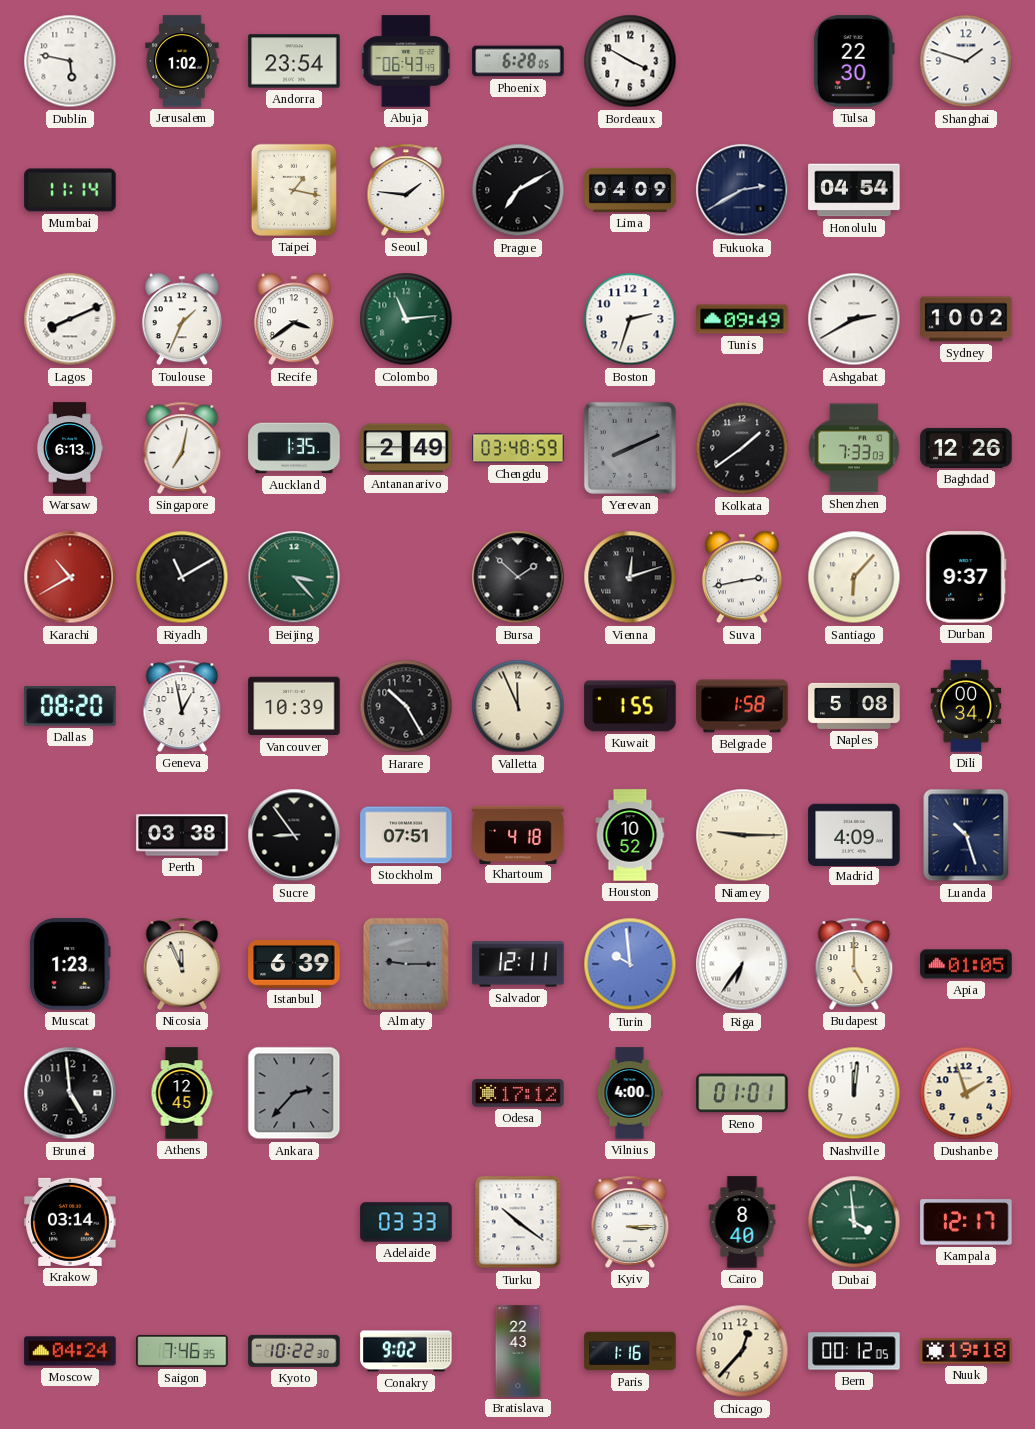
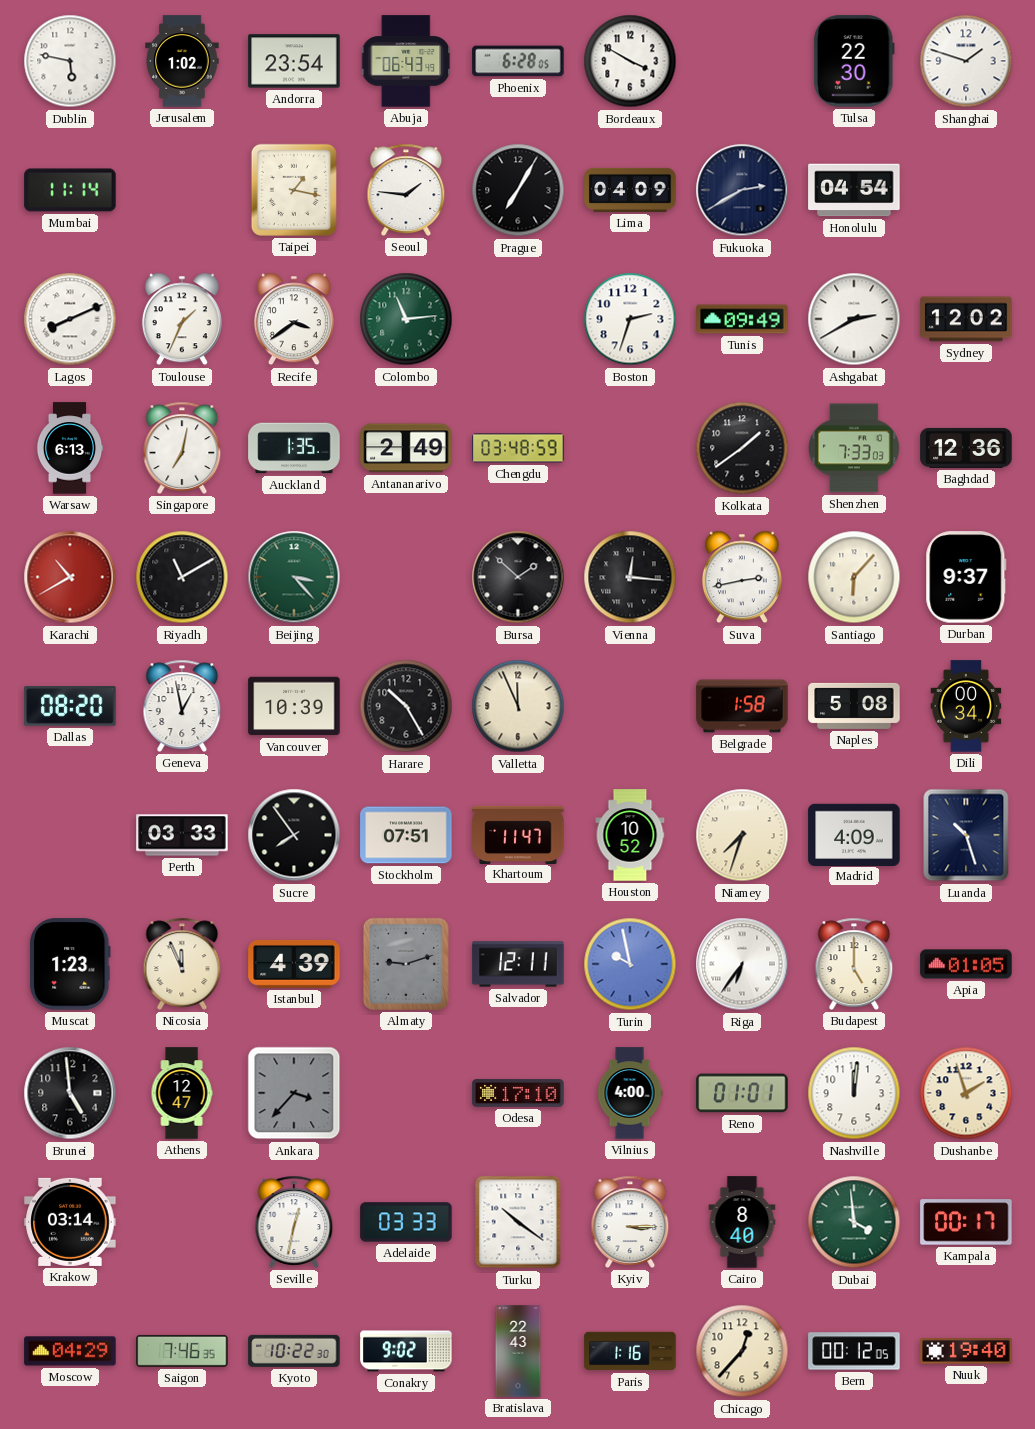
Prague: 7:10 -> 7:05
Sydney: 10:02 -> 12:02
Yerevan: 8:11 -> none
Baghdad: 12:26 -> 12:36
Vienna: 12:12 -> 12:16
Kuwait: 1:55 -> none
Perth: 03:38 -> 03:33
Sucre: 8:54 -> 7:54
Khartoum: 4:18 -> 11:47
Niamey: 9:15 -> 7:33
Istanbul: 6:39 -> 4:39
Almaty: 9:15 -> 9:12
Turin: 9:59 -> 9:58
Athens: 12:45 -> 12:47
Ankara: 2:37 -> 3:37
Odesa: 17:12 -> 17:10
Seville: none -> 12:32
Kampala: 12:17 -> 00:17
Moscow: 04:24 -> 04:29
Nuuk: 19:18 -> 19:40
